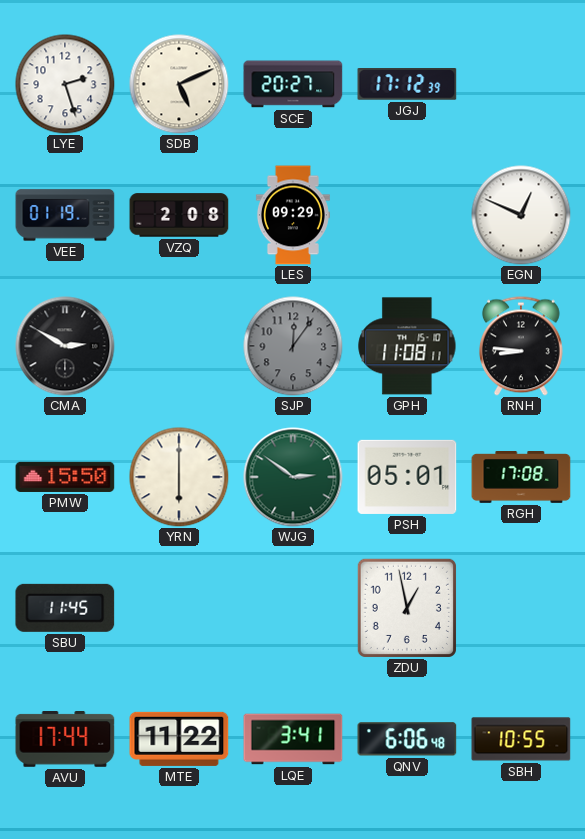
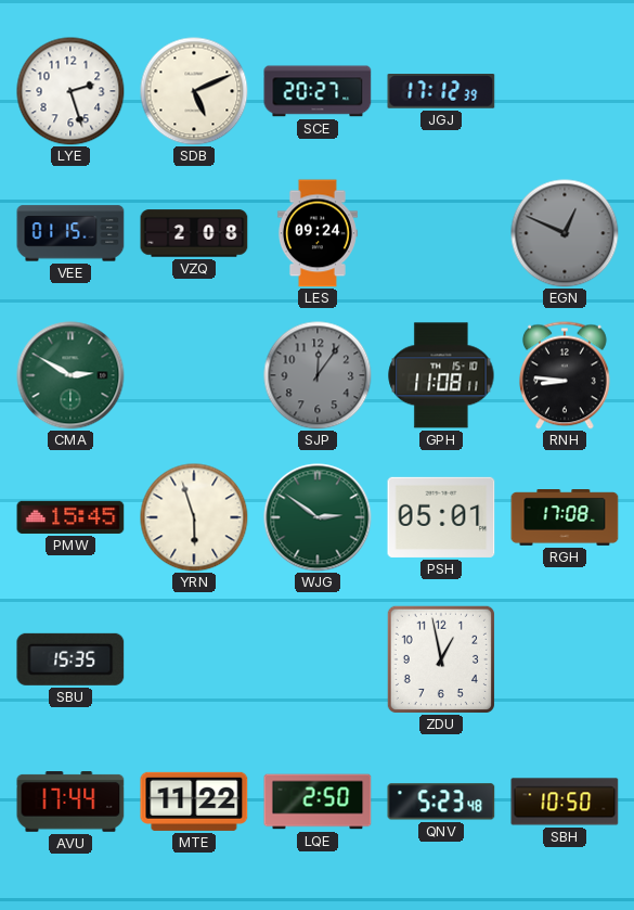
VEE: 01:19 -> 01:15
LES: 09:29 -> 09:24
EGN dial: white -> grey
CMA dial: black -> green
PMW: 15:50 -> 15:45
YRN: 6:00 -> 5:57
SBU: 11:45 -> 15:35
LQE: 3:41 -> 2:50
QNV: 6:06 -> 5:23
SBH: 10:55 -> 10:50
